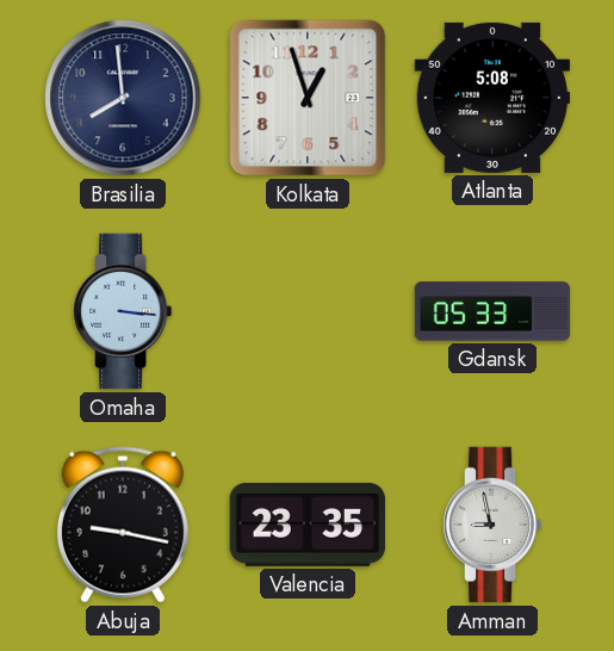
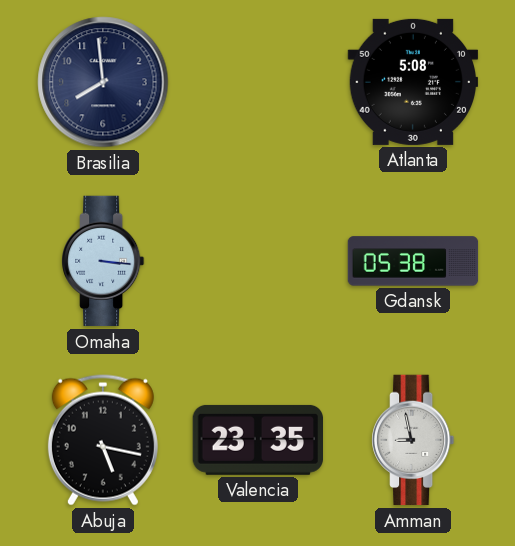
Kolkata: 12:57 -> none
Gdansk: 05:33 -> 05:38
Abuja: 9:17 -> 5:17
